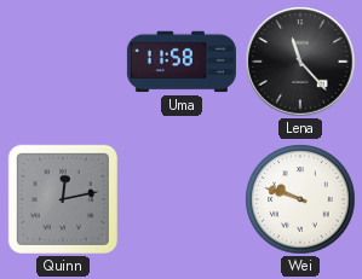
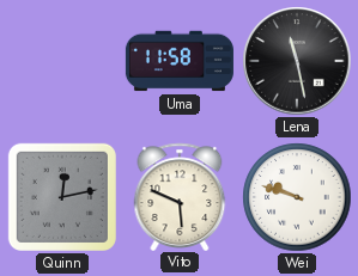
Lena: 11:23 -> 11:28
Vito: none -> 5:49
